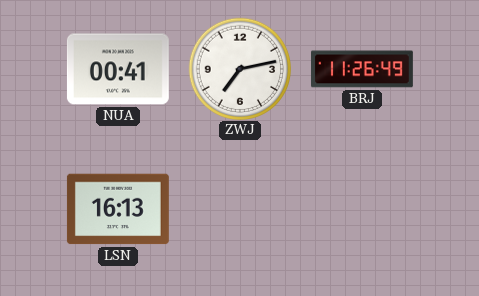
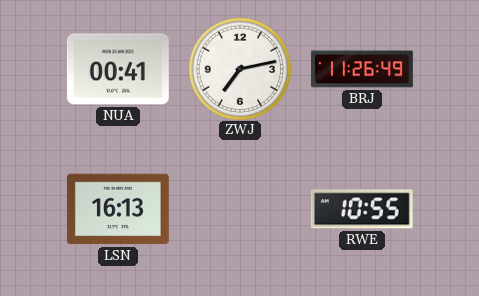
RWE: none -> 10:55
